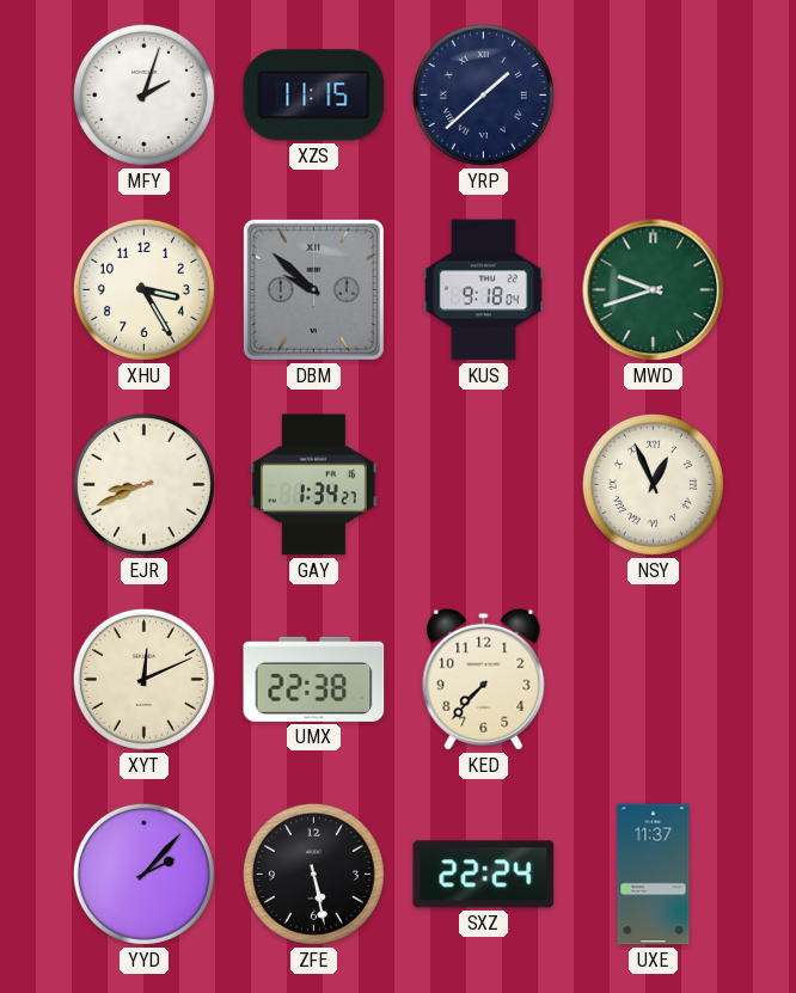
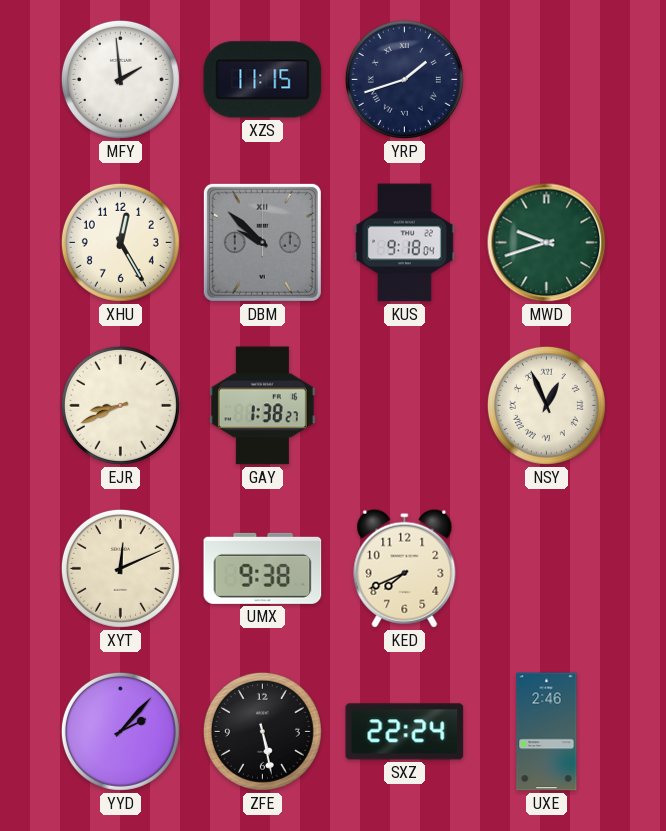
MFY: 2:03 -> 1:59
YRP: 1:38 -> 1:42
XHU: 3:25 -> 12:25
GAY: 1:34 -> 1:38
UMX: 22:38 -> 9:38
KED: 7:37 -> 7:41
UXE: 11:37 -> 2:46
